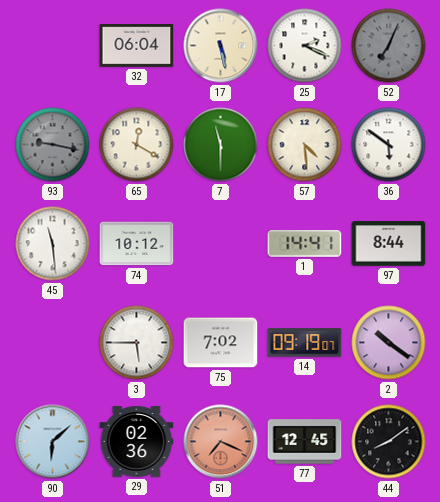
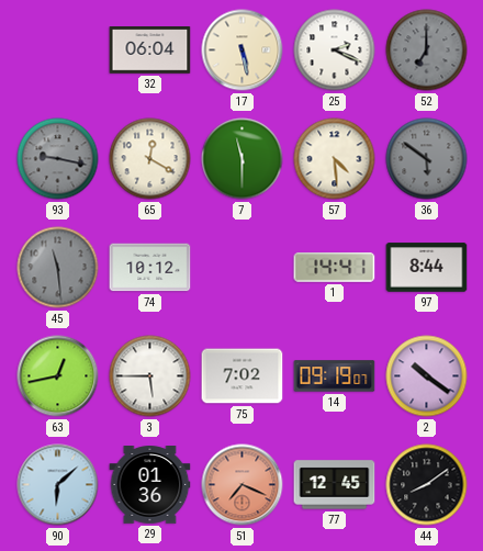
52: 7:04 -> 7:00
36 dial: white -> grey
45 dial: white -> grey
63: none -> 12:43
29: 02:36 -> 01:36
